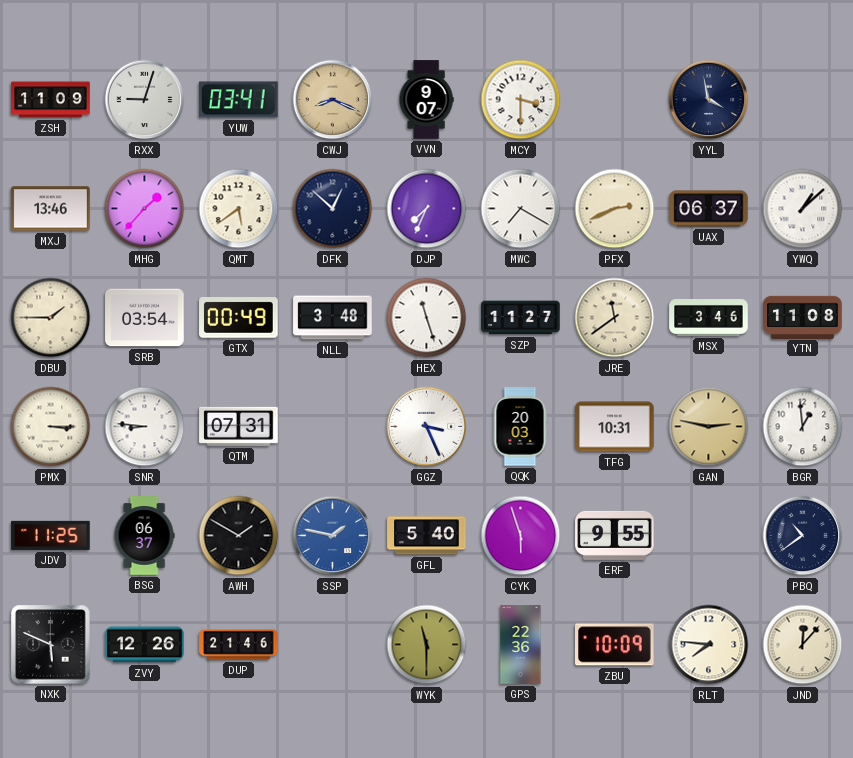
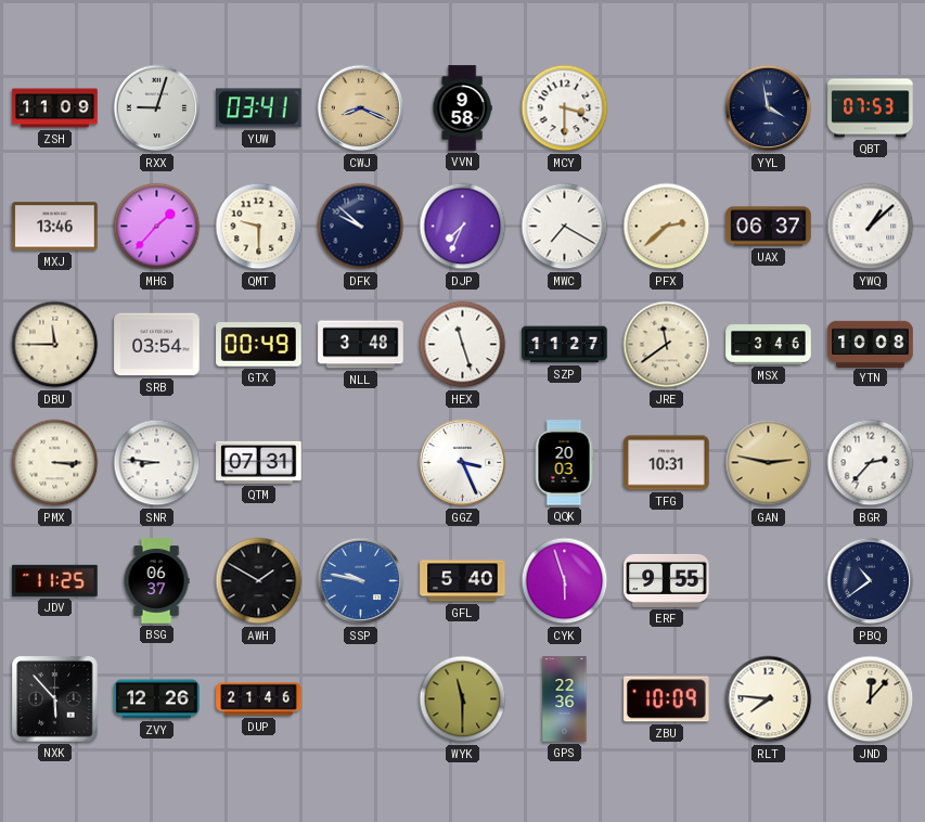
VVN: 9:07 -> 9:58
QBT: none -> 07:53
QMT: 5:39 -> 9:30
DFK: 12:52 -> 9:52
PFX: 2:41 -> 2:38
DBU: 1:45 -> 11:45
YTN: 11:08 -> 10:08
BGR: 12:59 -> 2:37
SSP: 1:47 -> 9:47
NXK: 5:49 -> 5:53
